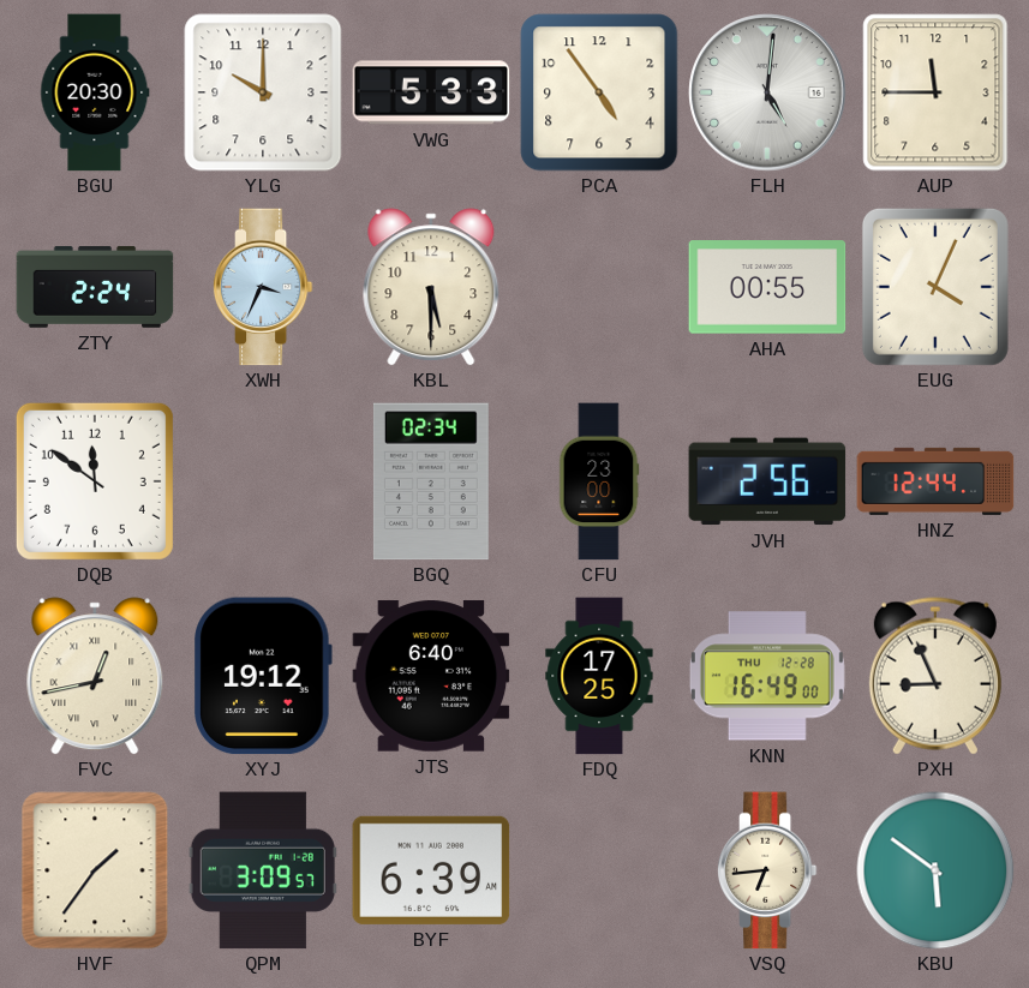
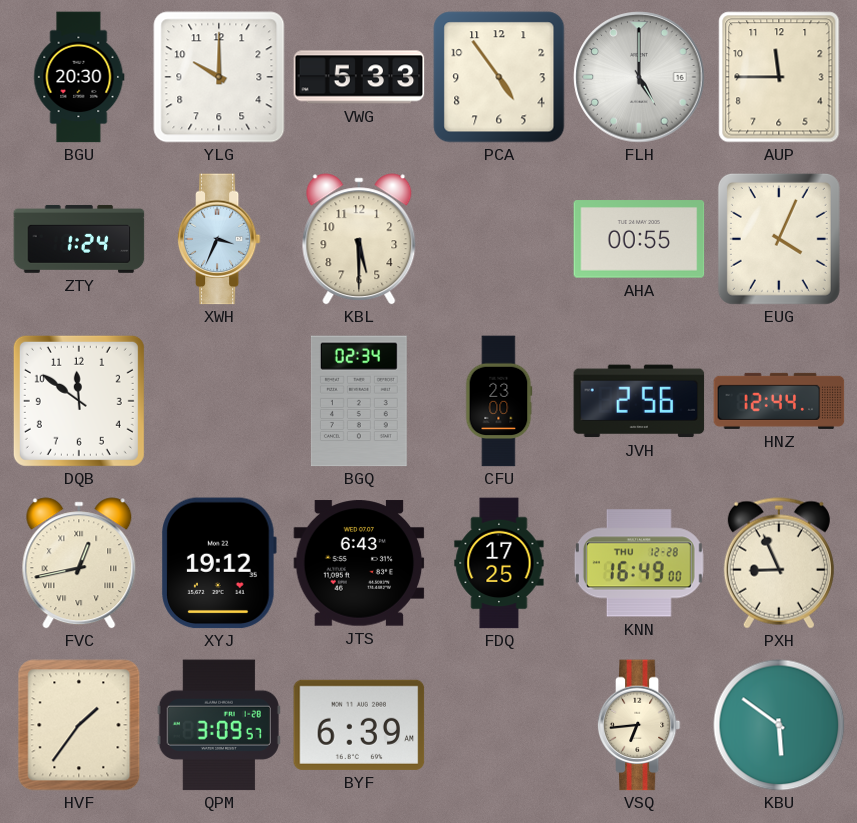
FLH: 5:01 -> 5:00
ZTY: 2:24 -> 1:24
JTS: 6:40 -> 6:43
